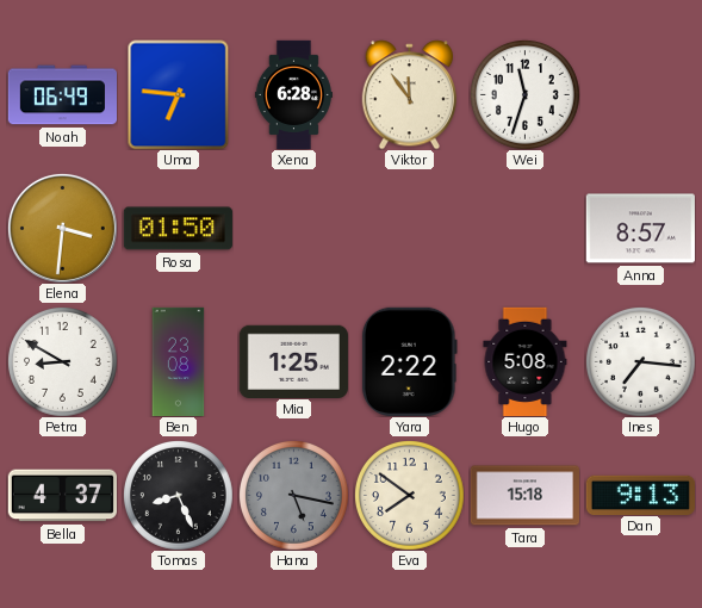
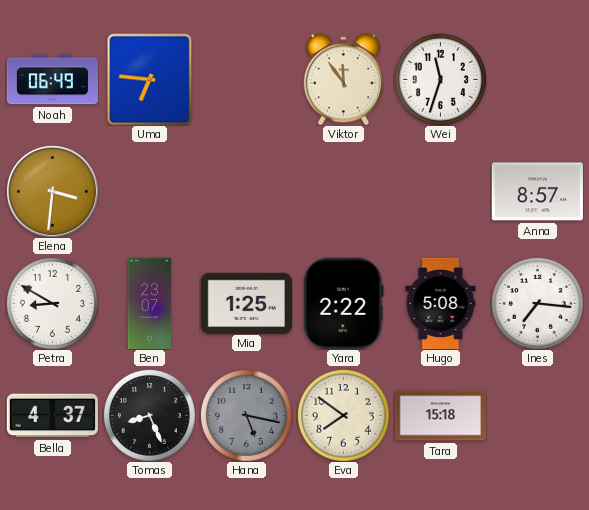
Xena: 6:28 -> none
Rosa: 01:50 -> none
Ben: 23:08 -> 23:07
Dan: 9:13 -> none
